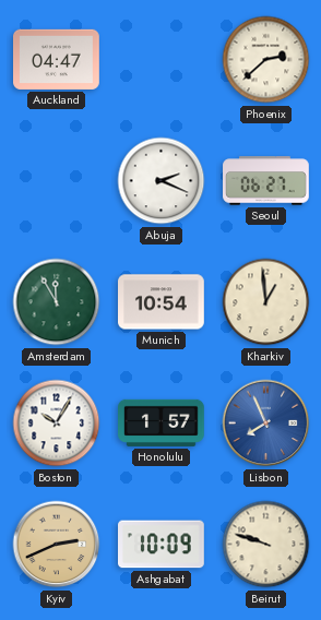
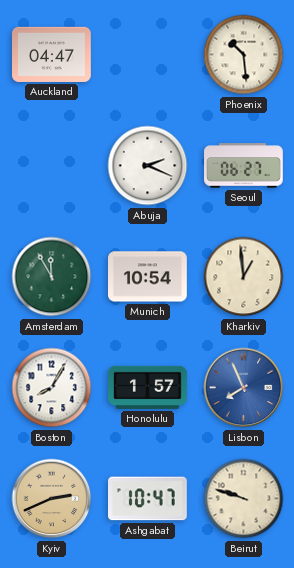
Phoenix: 2:38 -> 10:29
Boston: 10:05 -> 8:05
Ashgabat: 10:09 -> 10:47
